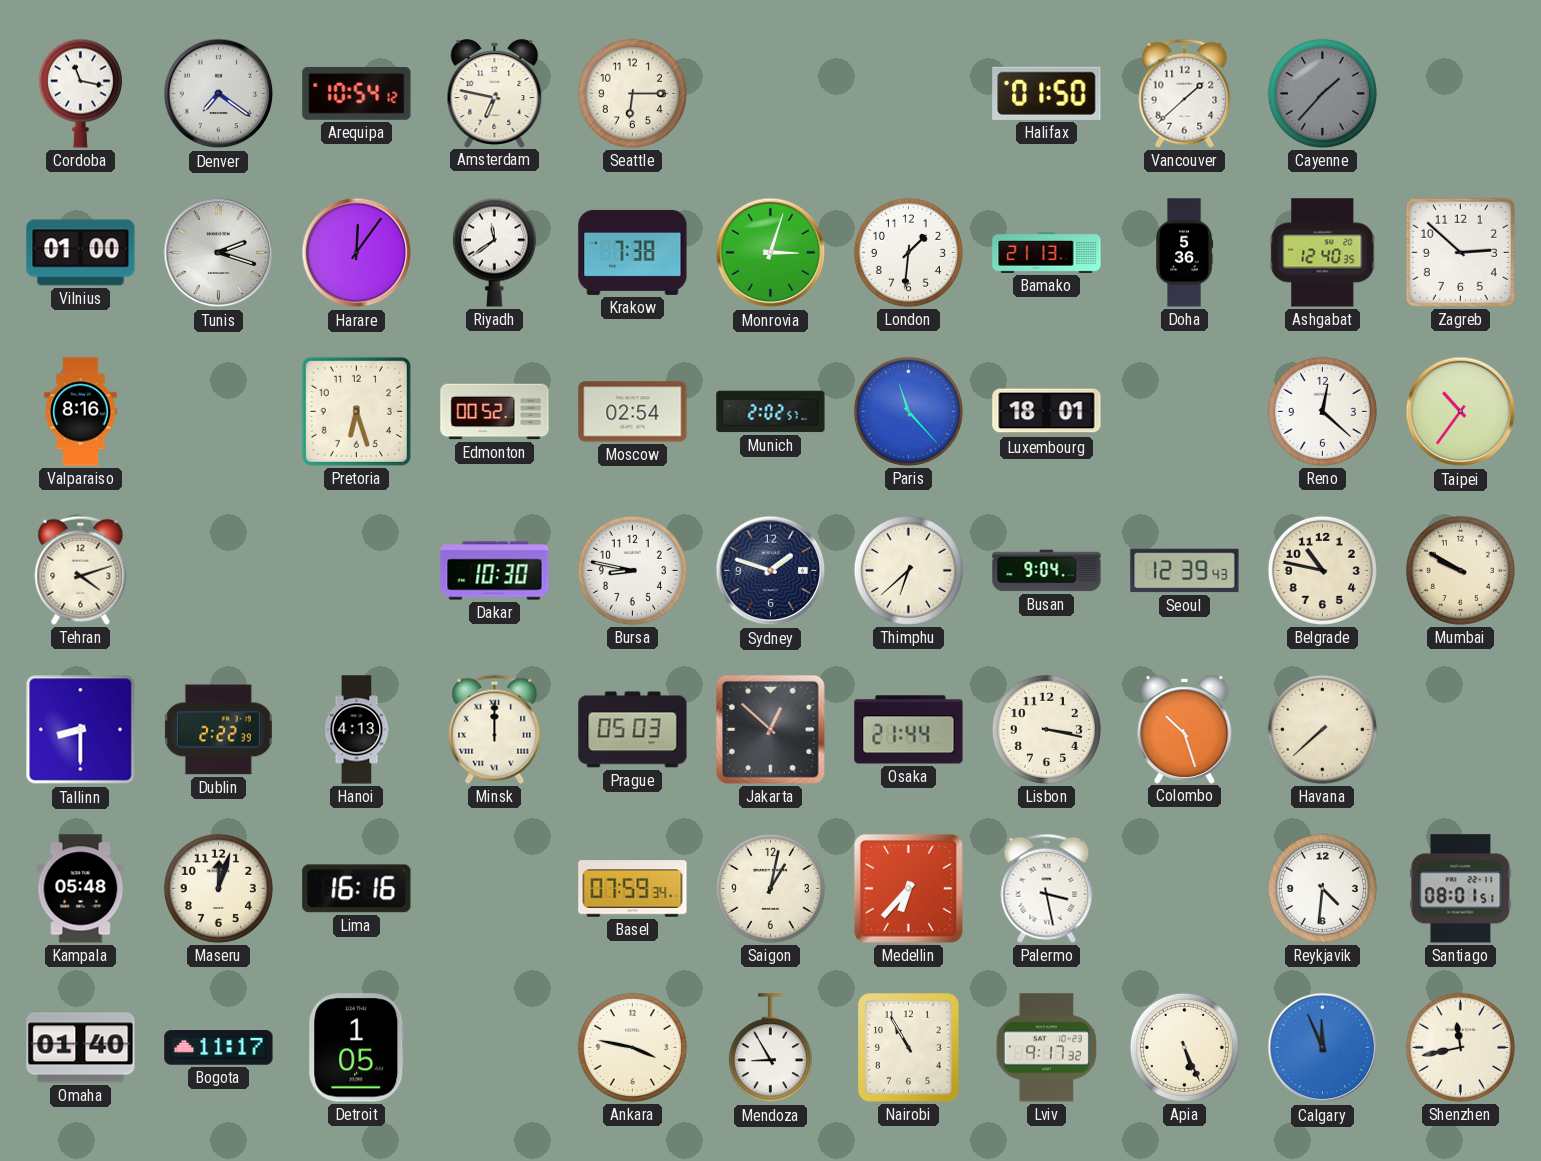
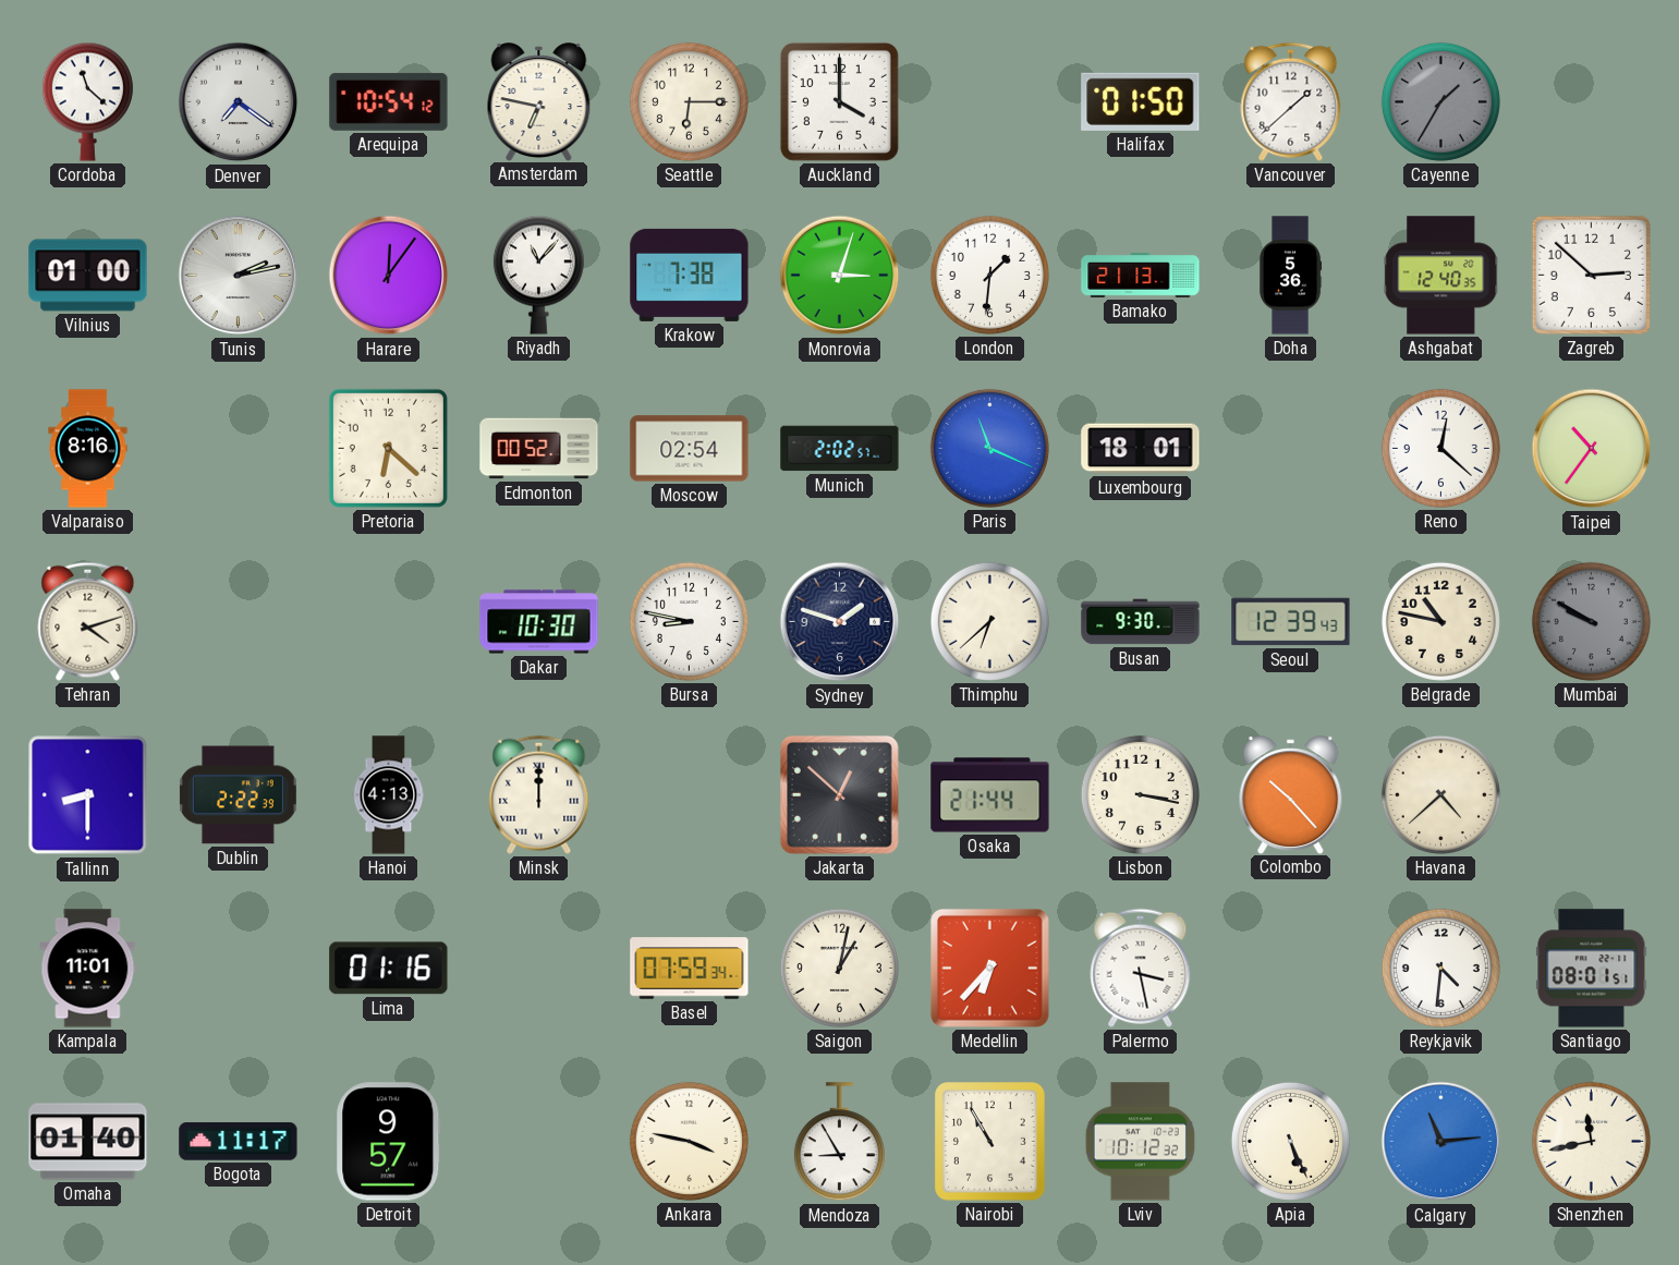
Cordoba: 11:17 -> 11:22
Auckland: none -> 4:00
Cayenne: 1:37 -> 1:35
Tunis: 2:18 -> 2:13
Riyadh: 11:39 -> 11:07
Pretoria: 6:27 -> 6:22
Paris: 11:23 -> 11:19
Busan: 9:04 -> 9:30
Mumbai dial: cream -> grey
Prague: 05:03 -> none
Colombo: 10:27 -> 10:23
Havana: 7:38 -> 4:38
Kampala: 05:48 -> 11:01
Maseru: 12:03 -> none
Lima: 16:16 -> 01:16
Detroit: 1:05 -> 9:57
Lviv: 9:17 -> 10:12
Calgary: 11:56 -> 11:14
